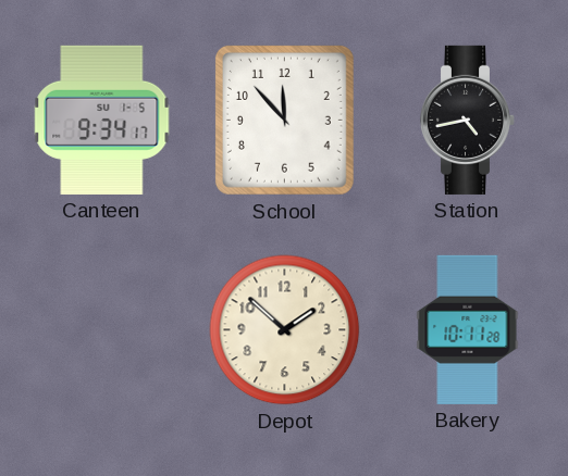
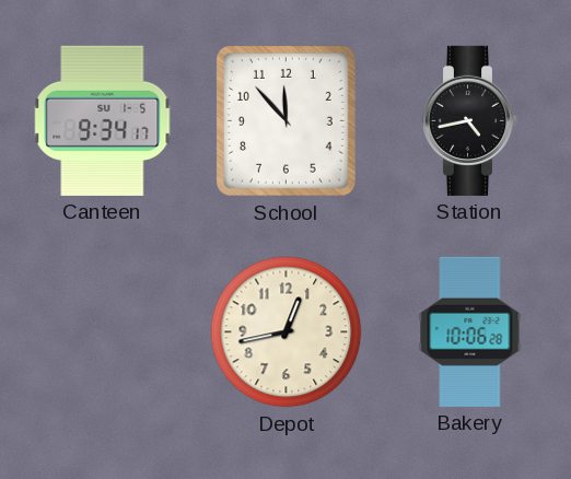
Depot: 1:52 -> 12:43
Bakery: 10:11 -> 10:06
